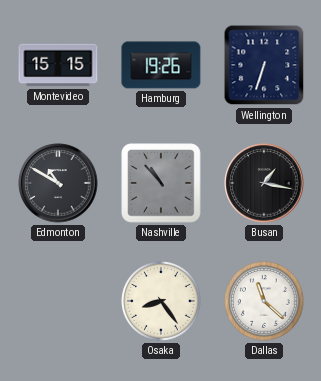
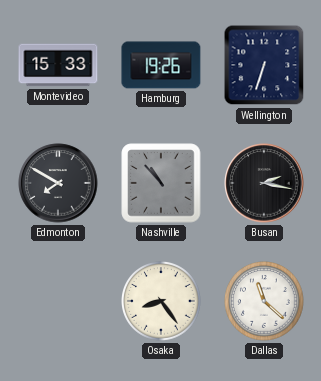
Montevideo: 15:15 -> 15:33
Edmonton: 10:50 -> 7:50
Busan: 1:17 -> 2:17
